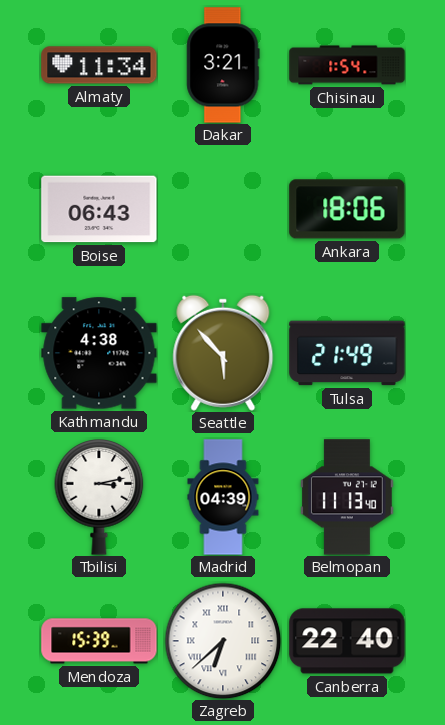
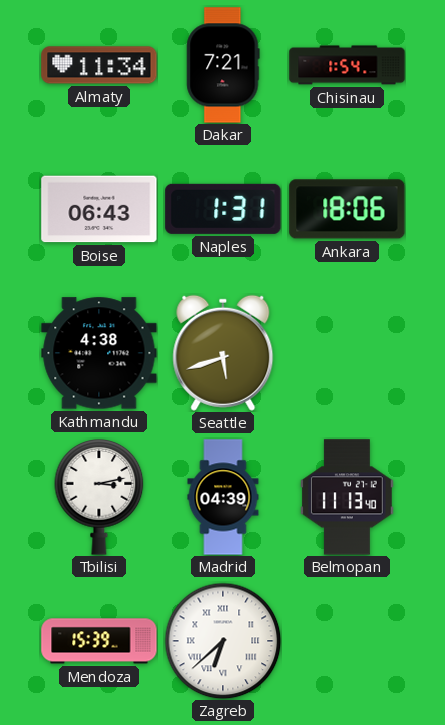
Dakar: 3:21 -> 7:21
Naples: none -> 1:31
Seattle: 5:53 -> 5:42
Tulsa: 21:49 -> none
Canberra: 22:40 -> none
